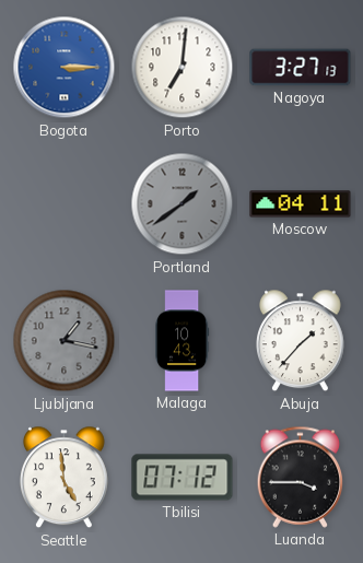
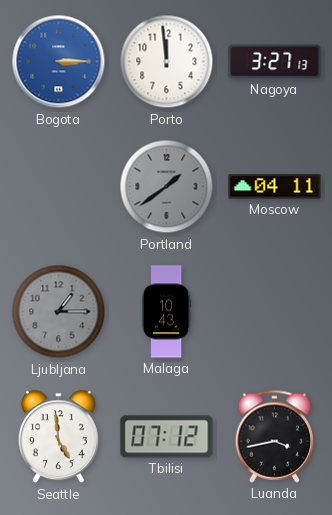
Porto: 7:01 -> 11:59
Ljubljana: 1:17 -> 1:15
Abuja: 1:37 -> none
Luanda: 3:45 -> 3:43
